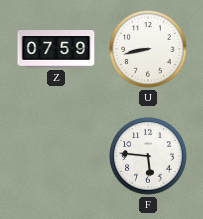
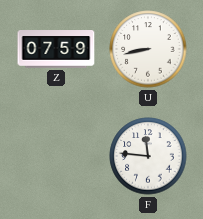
F: 5:46 -> 11:46
